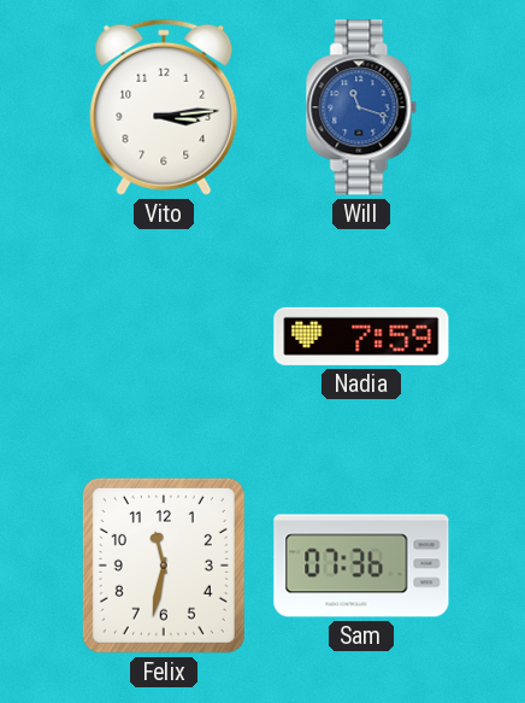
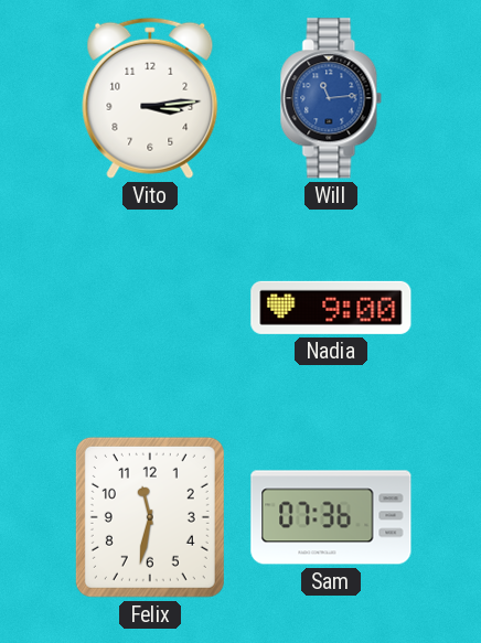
Will: 11:18 -> 11:14
Nadia: 7:59 -> 9:00
